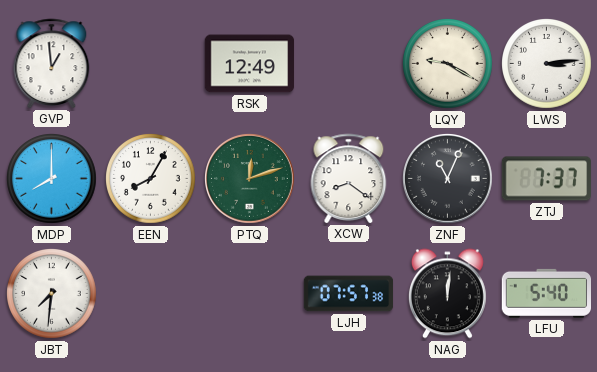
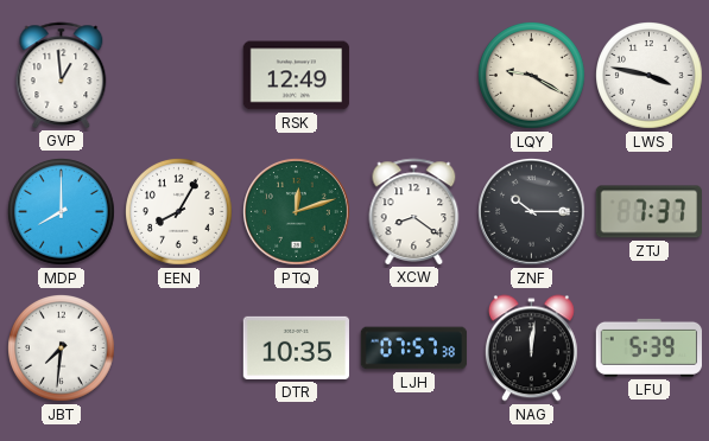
LWS: 3:14 -> 3:47
ZNF: 11:04 -> 10:15
DTR: none -> 10:35
LFU: 5:40 -> 5:39
